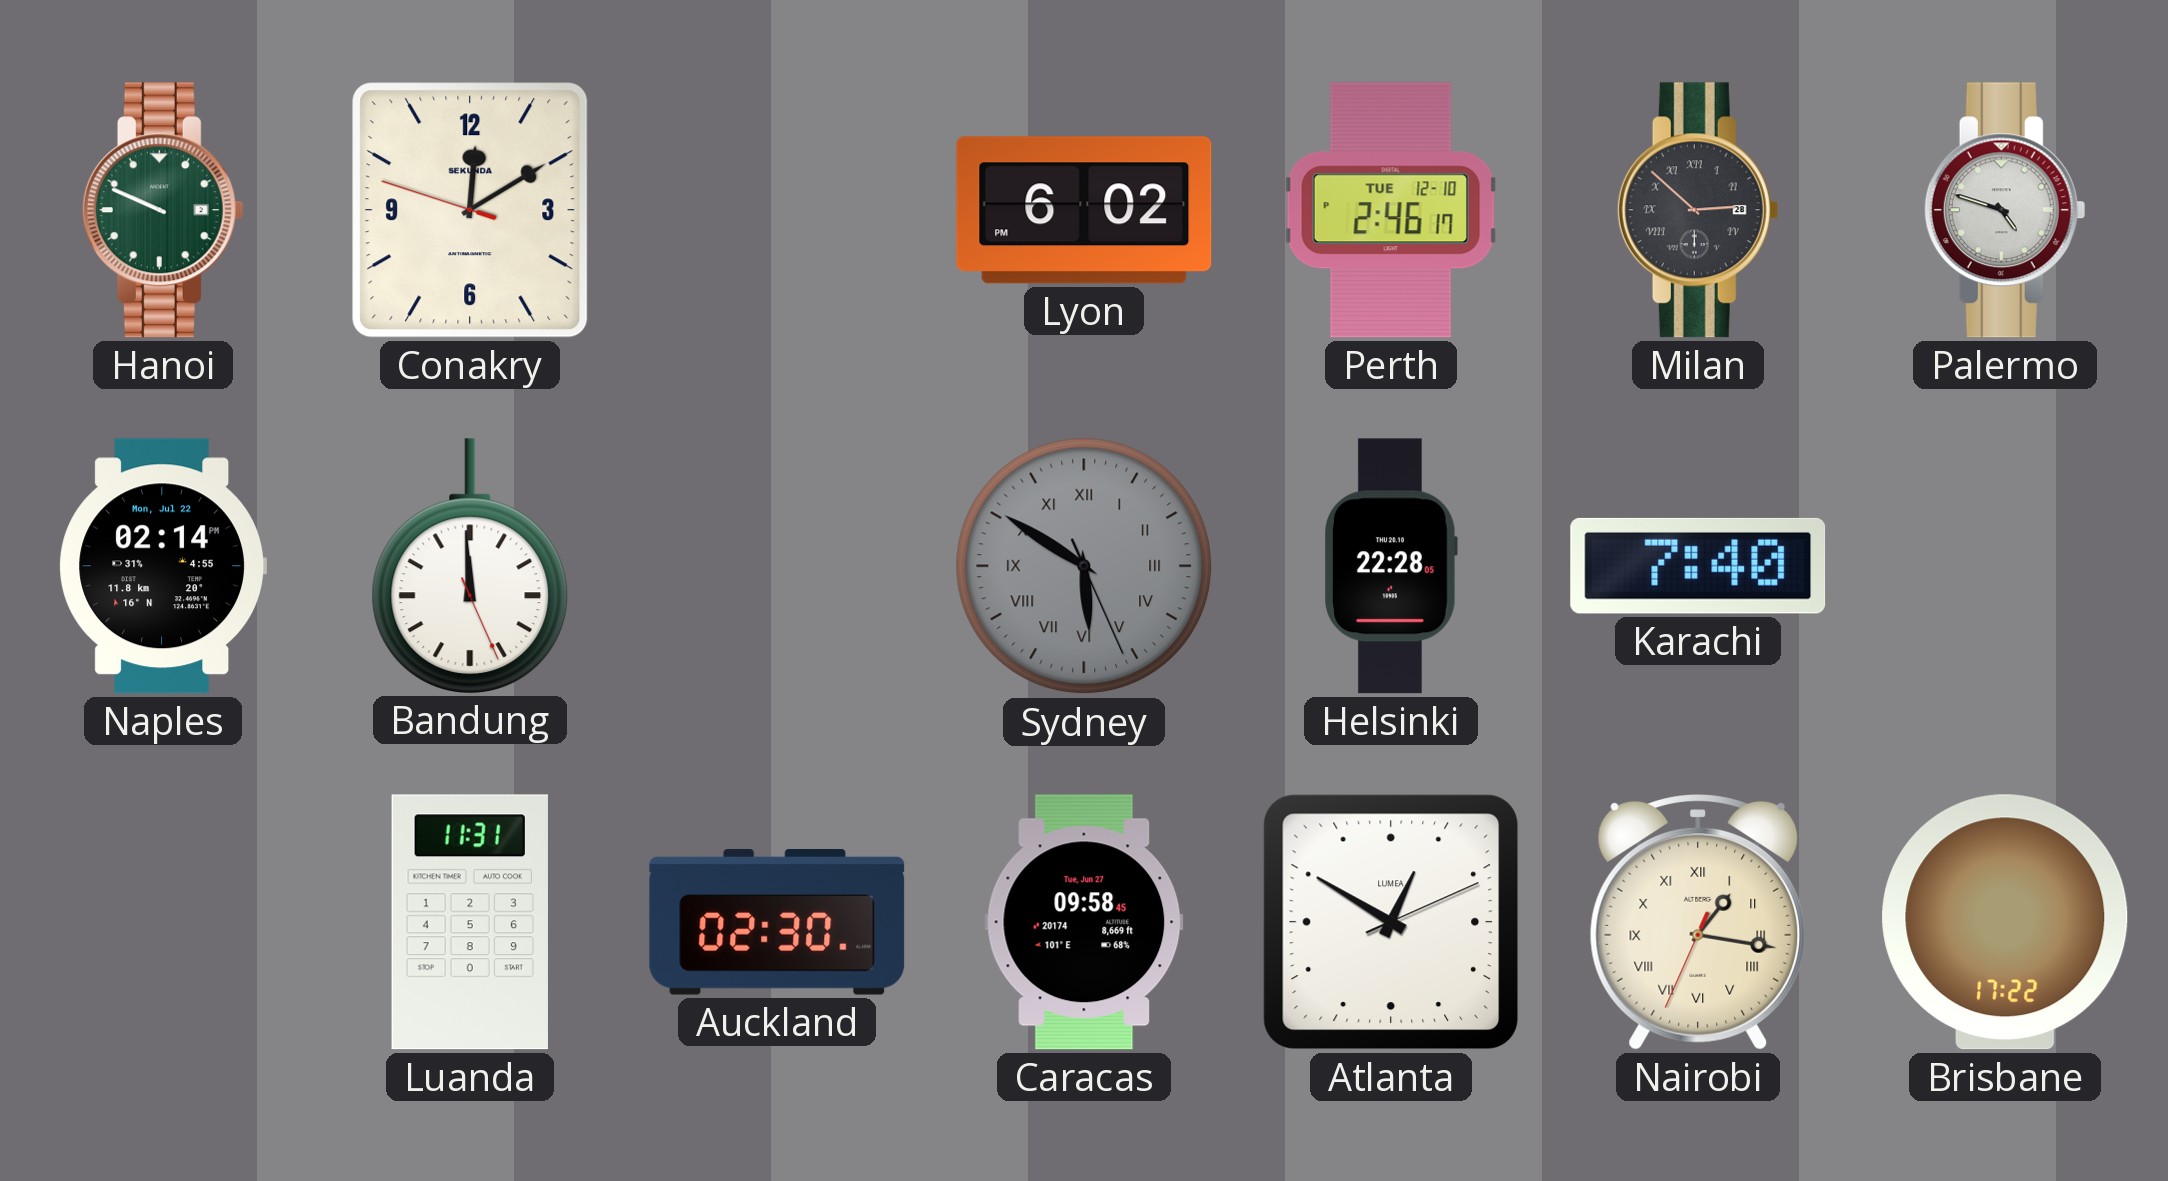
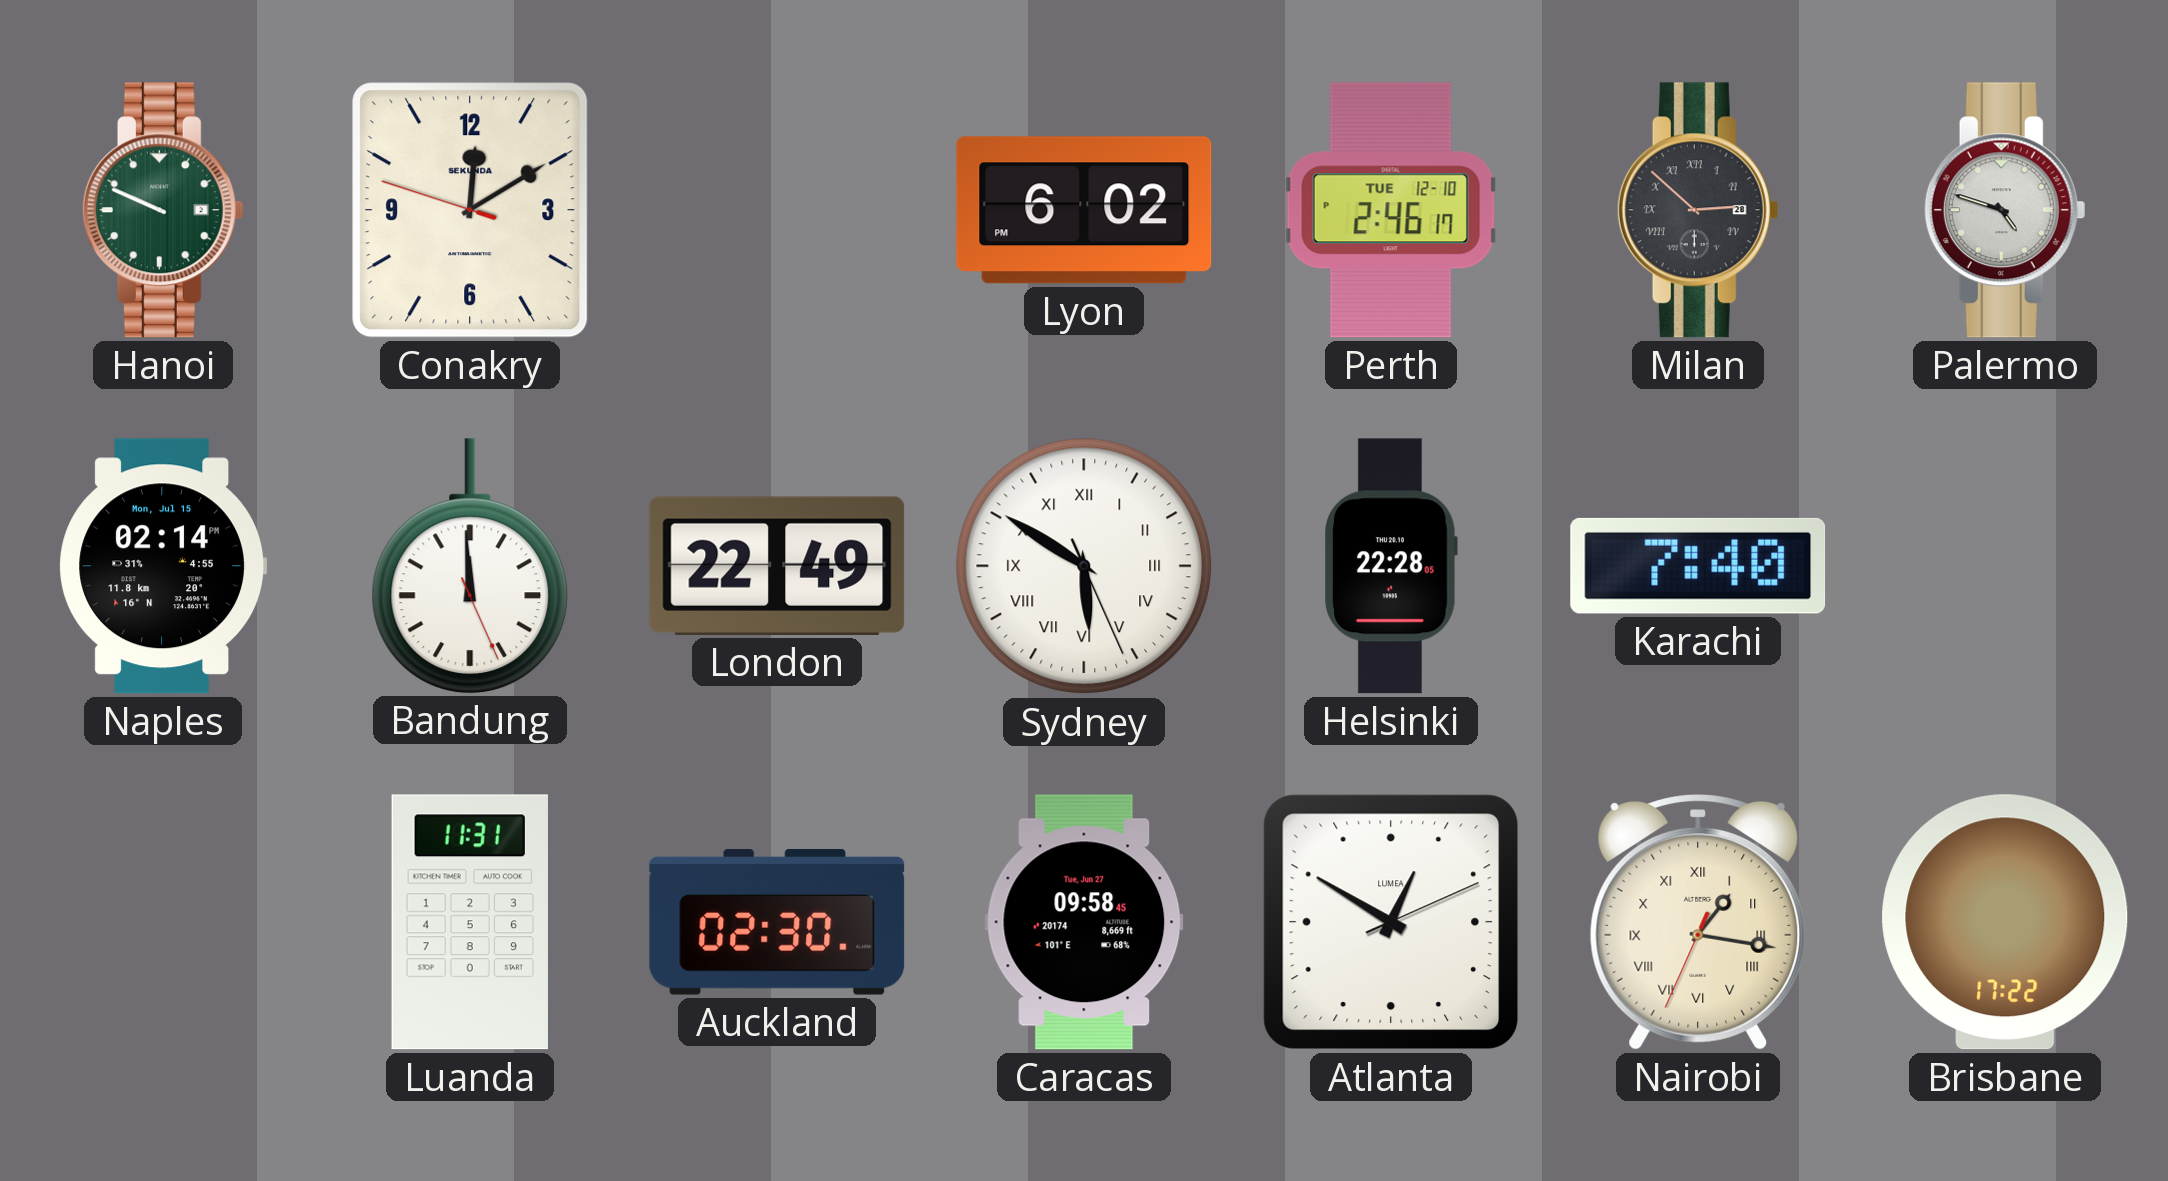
Naples date: Mon, Jul 22 -> Mon, Jul 15
London: none -> 22:49
Sydney dial: grey -> white
